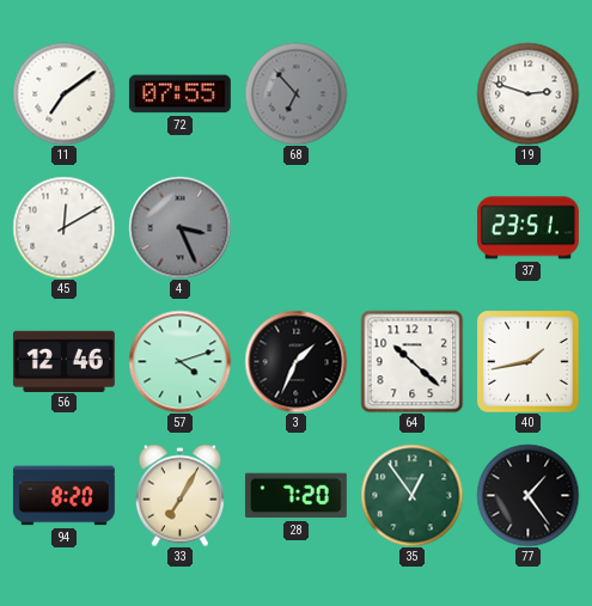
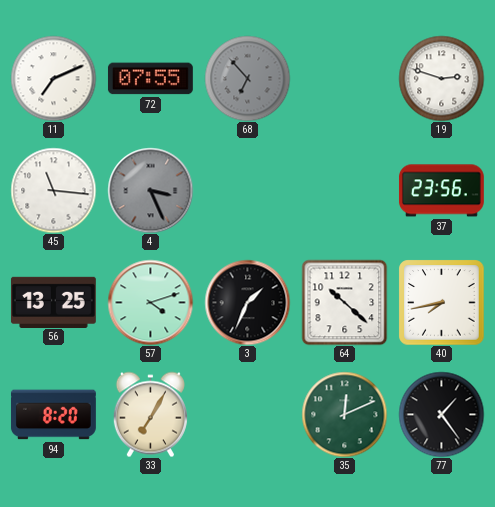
11: 7:09 -> 7:11
45: 12:10 -> 11:16
37: 23:51 -> 23:56
56: 12:46 -> 13:25
40: 1:43 -> 7:43
28: 7:20 -> none
35: 12:54 -> 12:11
